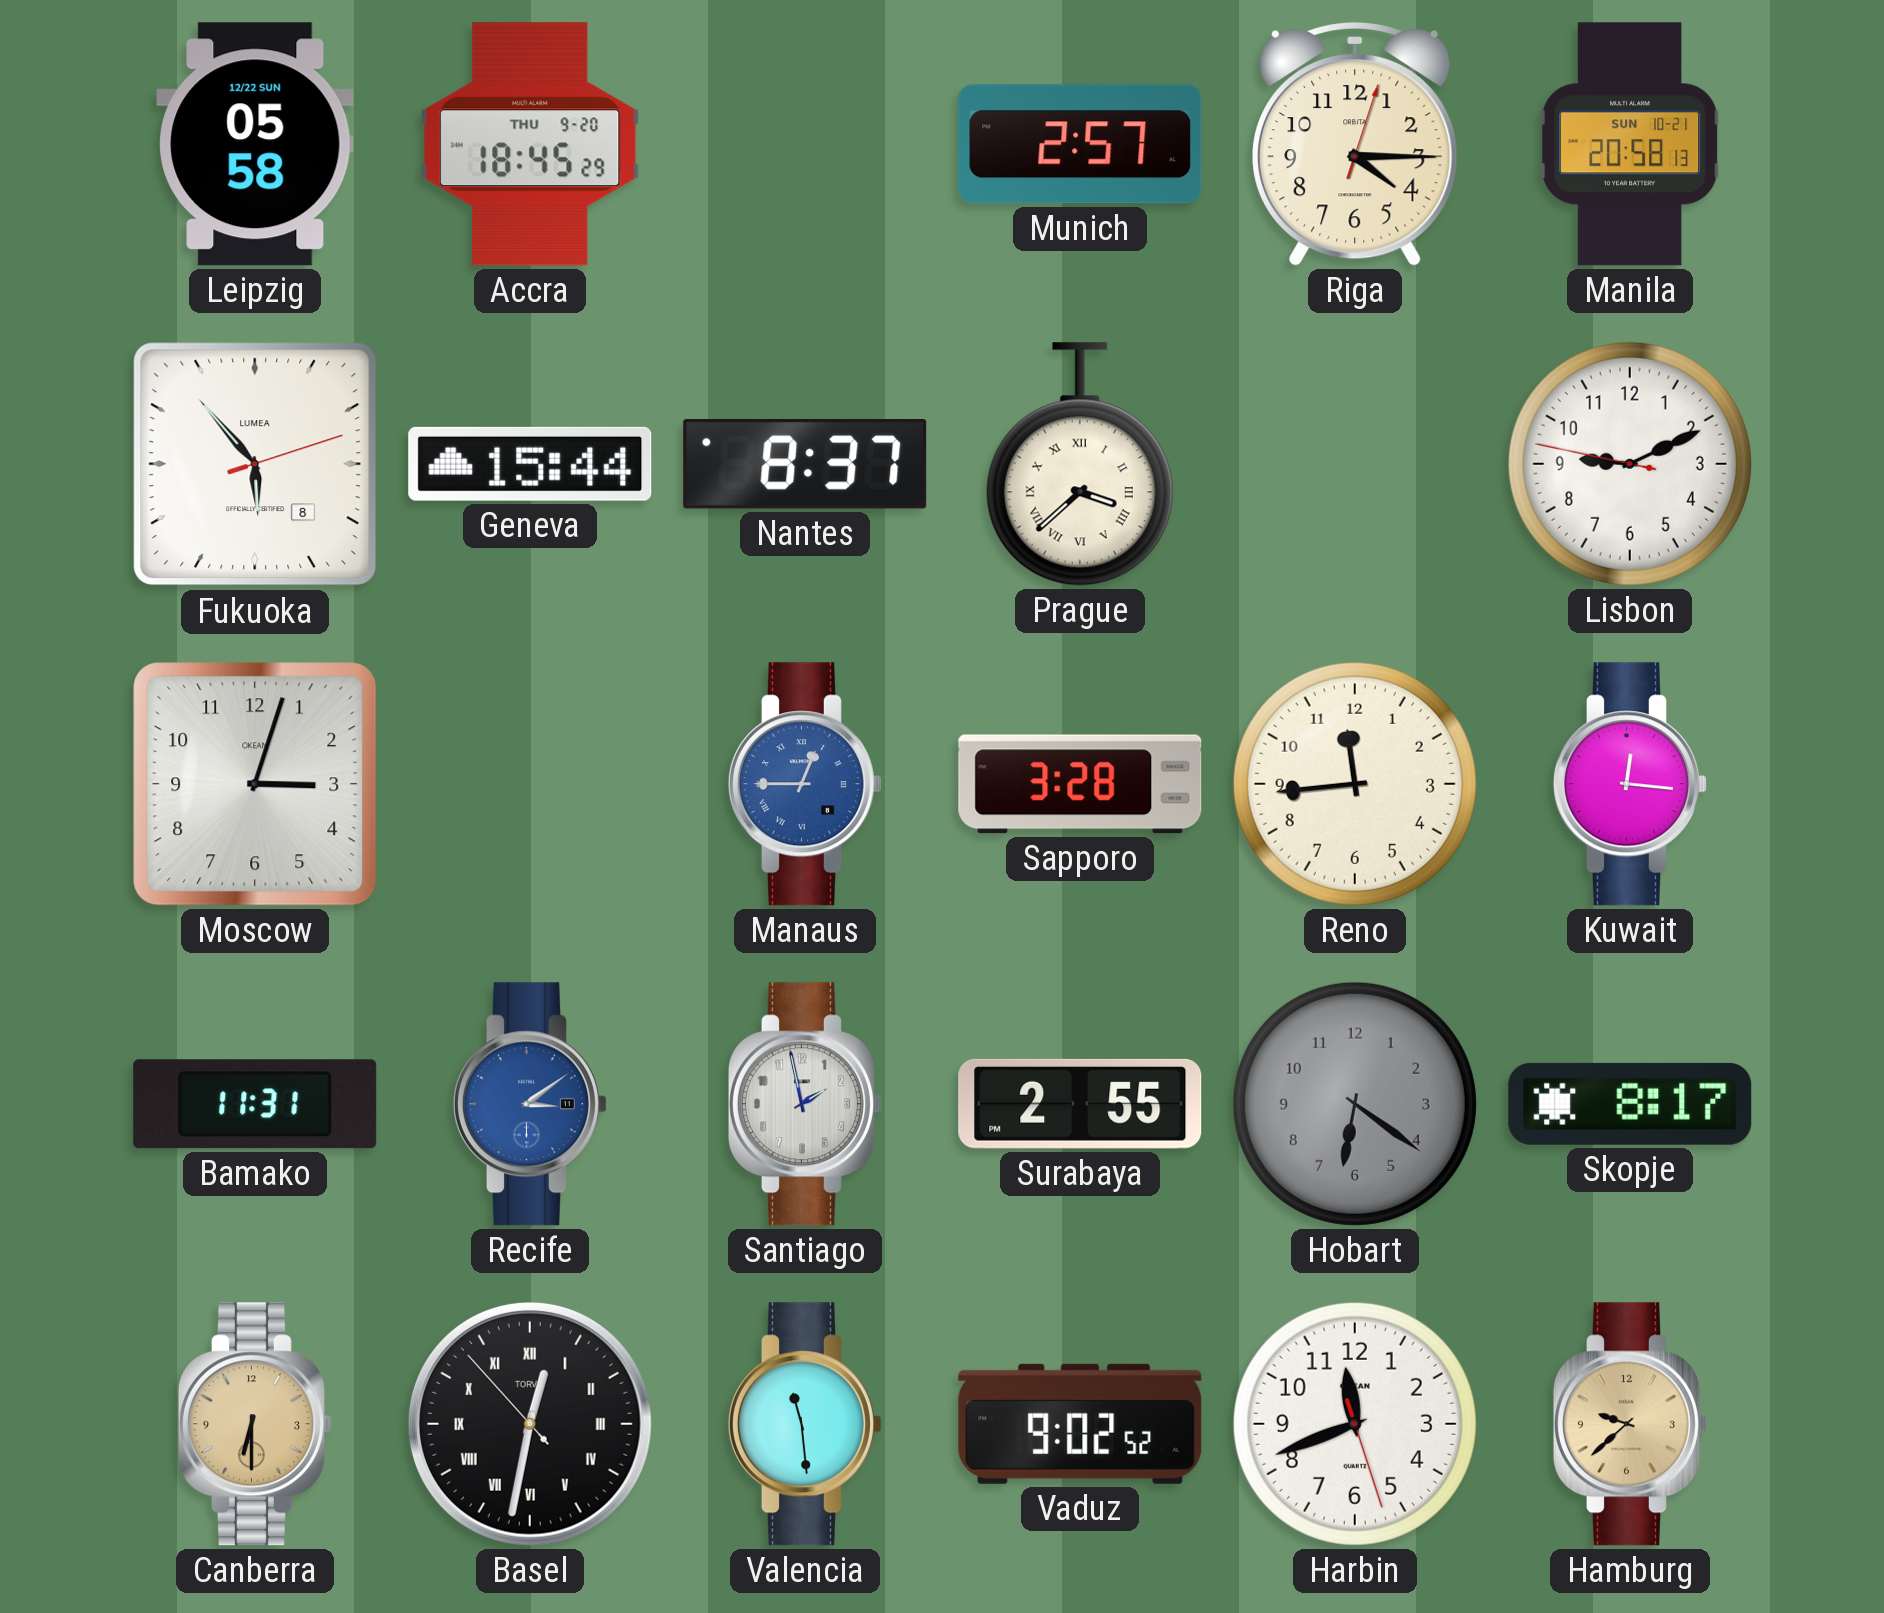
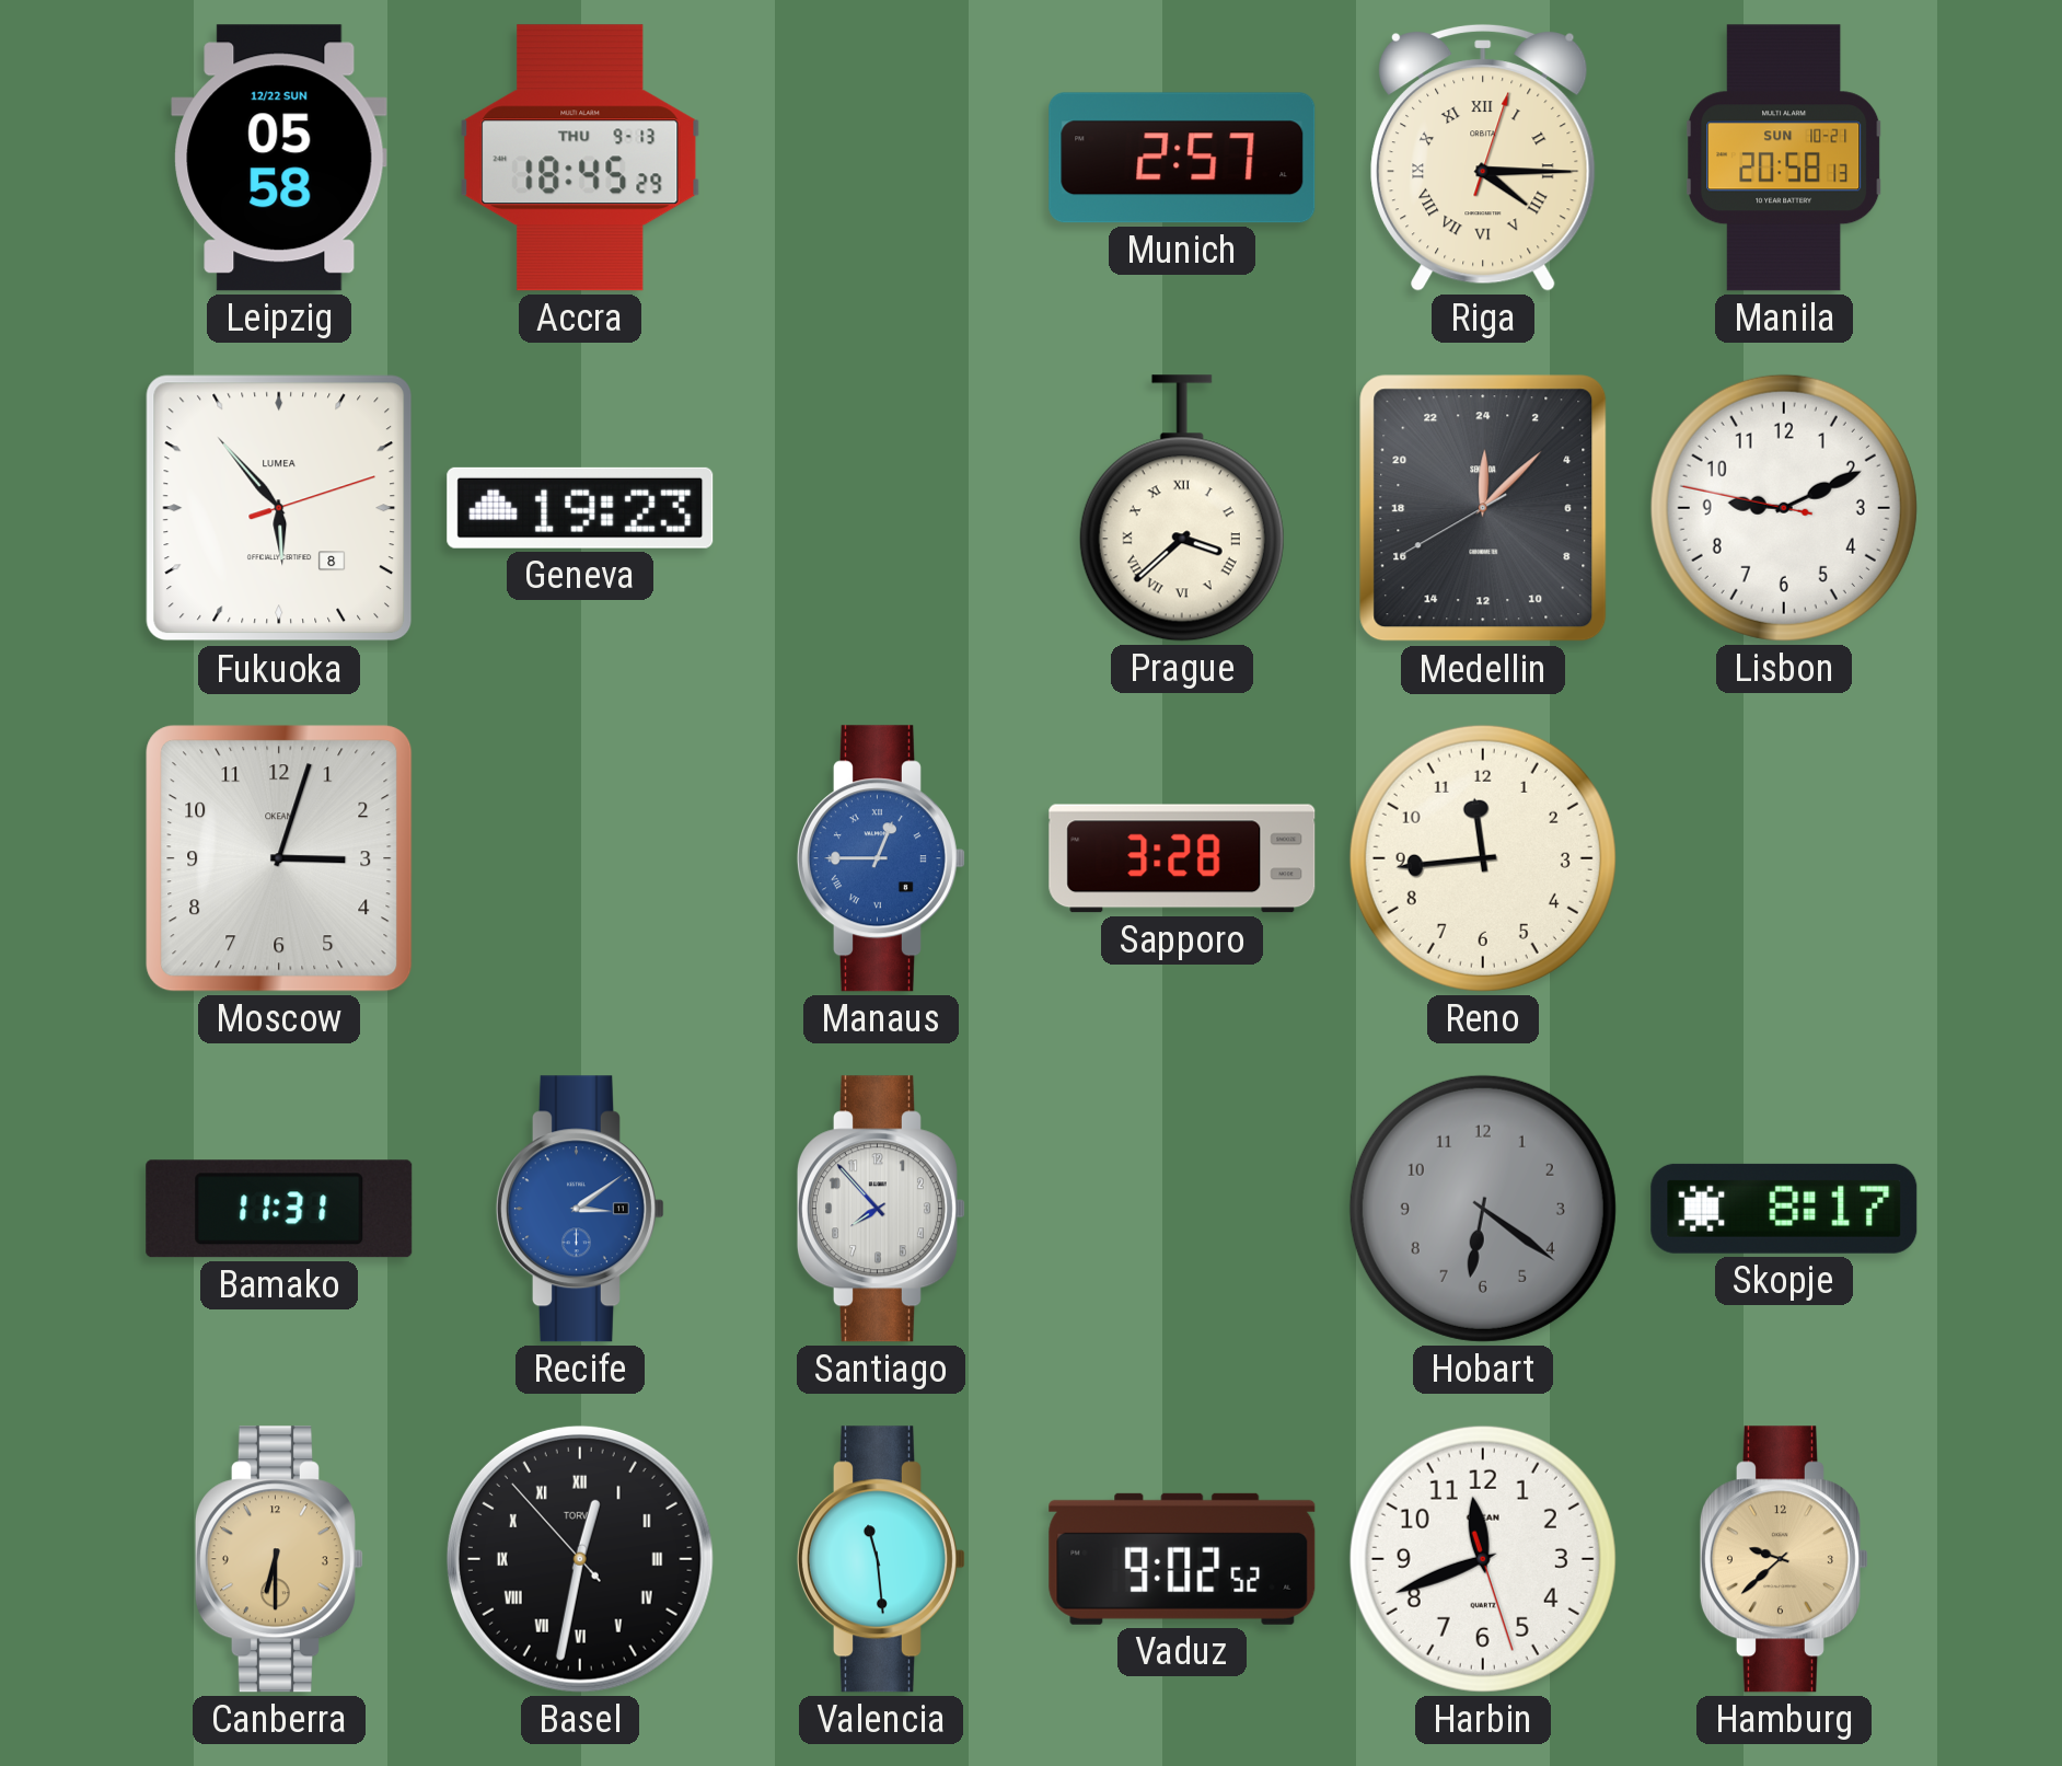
Accra date: THU 9-20 -> THU 9-13
Riga numerals: Arabic -> Roman
Geneva: 15:44 -> 19:23
Nantes: 8:37 -> none
Medellin: none -> 0:07
Kuwait: 12:16 -> none
Santiago: 1:58 -> 7:53
Surabaya: 2:55 -> none
